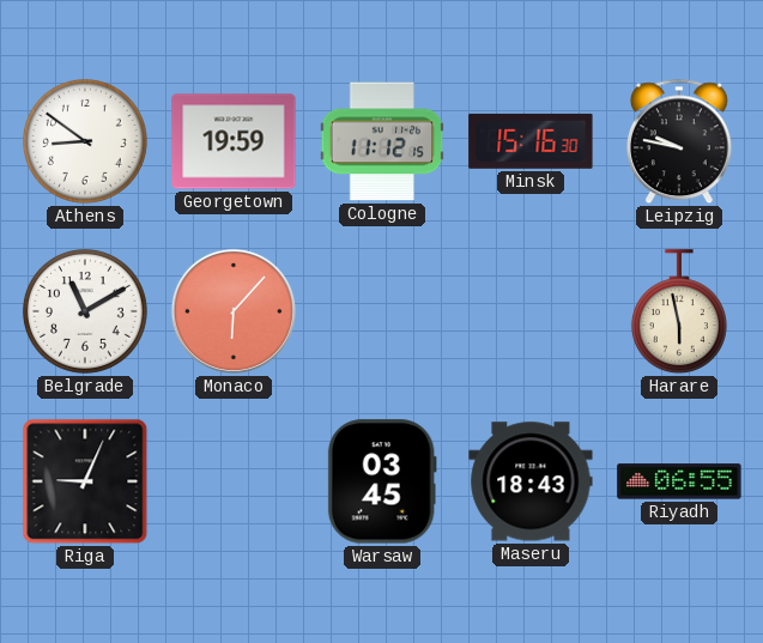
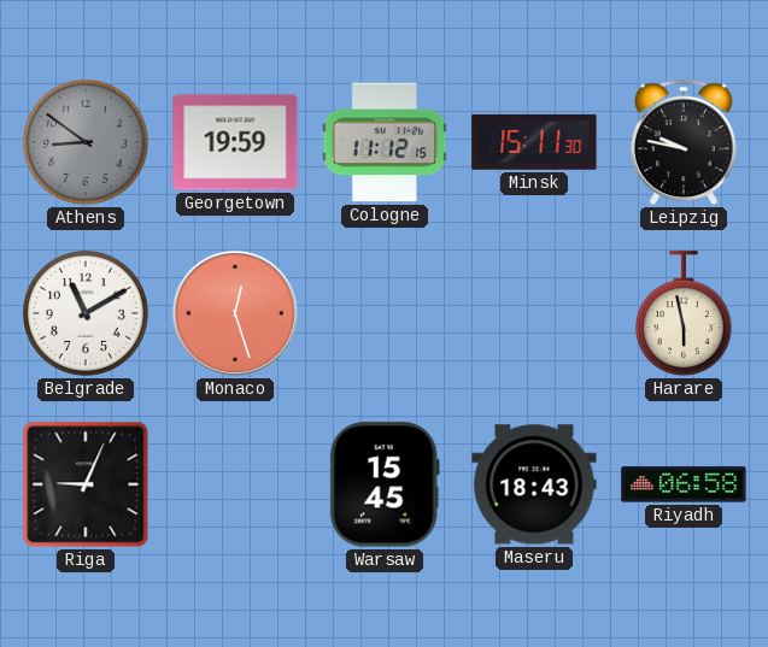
Athens dial: white -> grey
Minsk: 15:16 -> 15:11
Monaco: 6:07 -> 12:27
Warsaw: 03:45 -> 15:45
Riyadh: 06:55 -> 06:58
